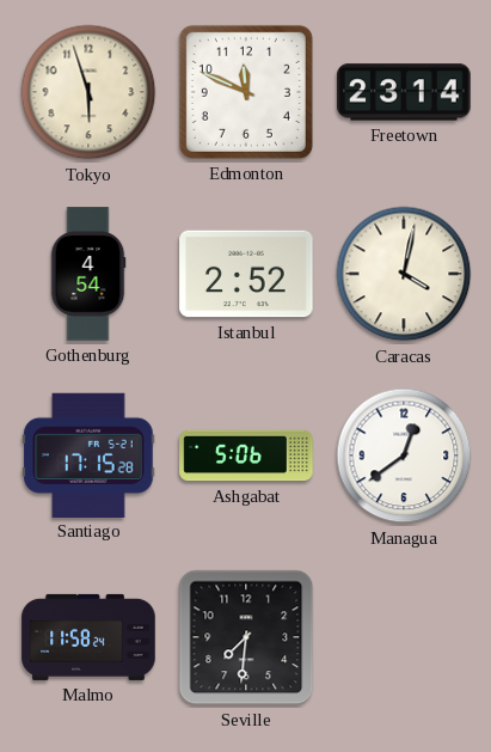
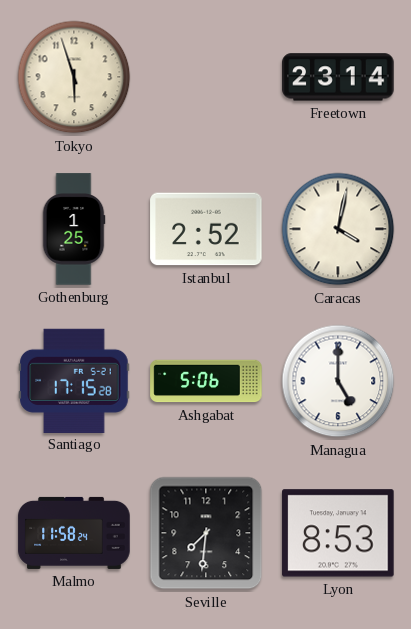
Edmonton: 11:49 -> none
Gothenburg: 4:54 -> 1:25
Managua: 12:39 -> 5:00
Lyon: none -> 8:53
